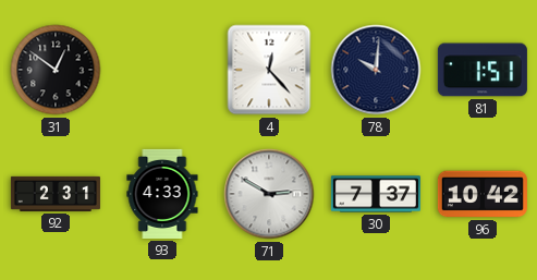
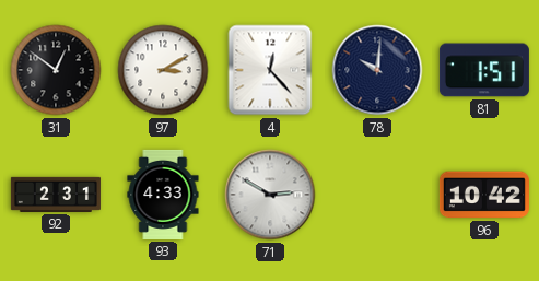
97: none -> 3:10
30: 7:37 -> none
